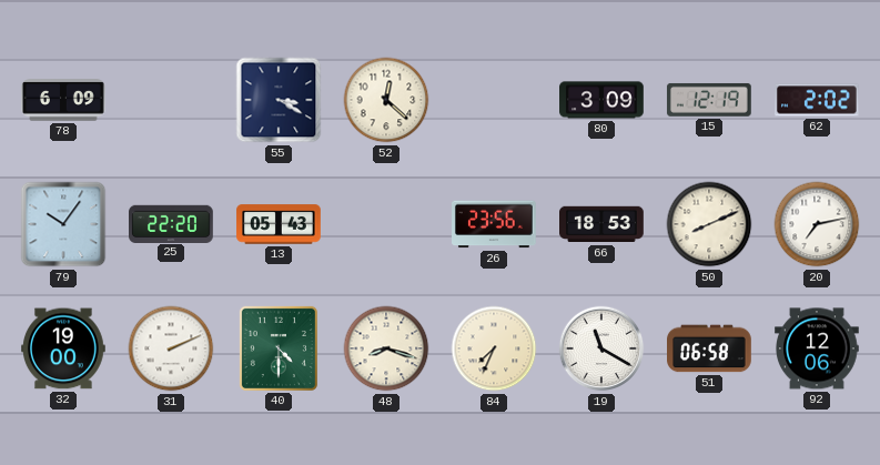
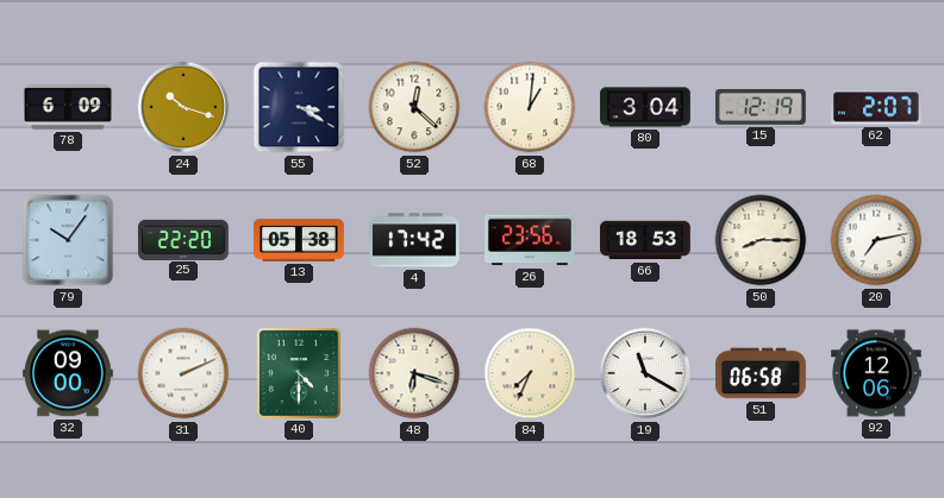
24: none -> 10:18
68: none -> 1:01
80: 3:09 -> 3:04
62: 2:02 -> 2:07
13: 05:43 -> 05:38
4: none -> 17:42
50: 8:11 -> 8:15
32: 19:00 -> 09:00
48: 8:18 -> 6:18
